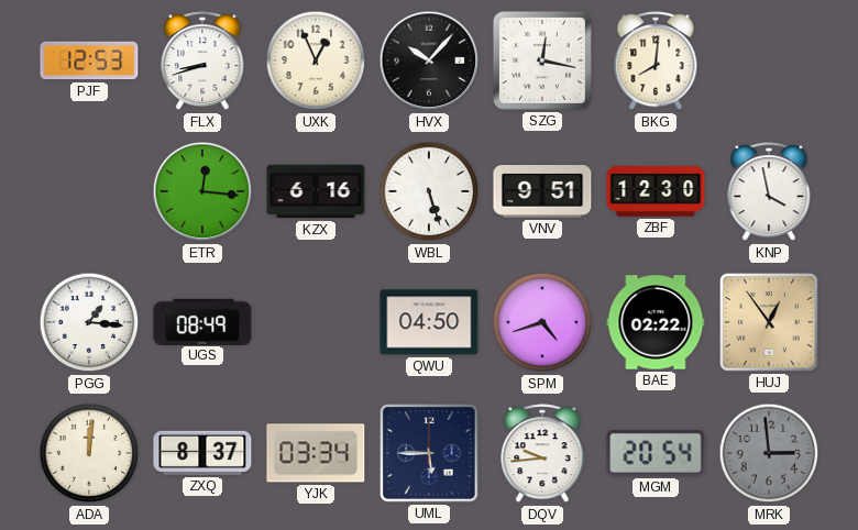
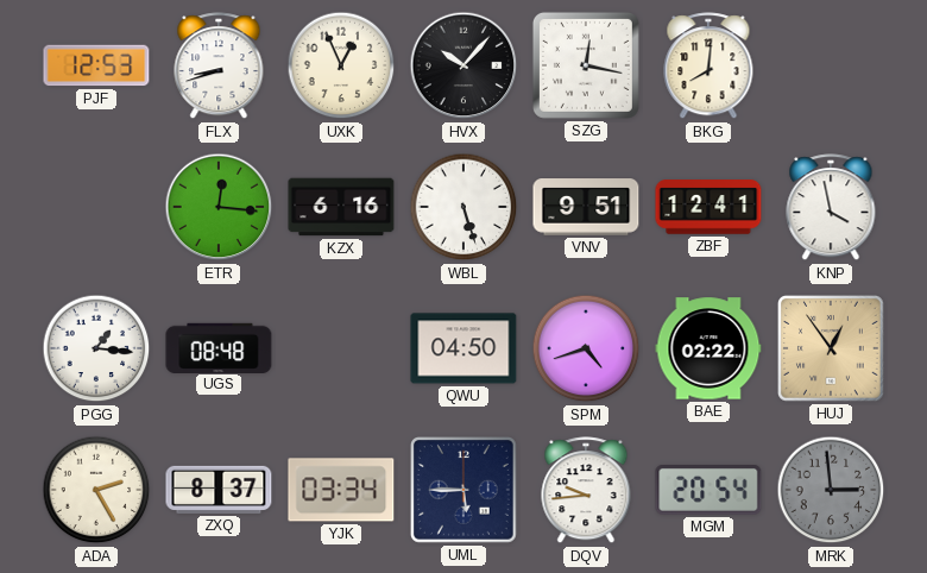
ZBF: 12:30 -> 12:41
UGS: 08:49 -> 08:48
ADA: 12:01 -> 2:25
